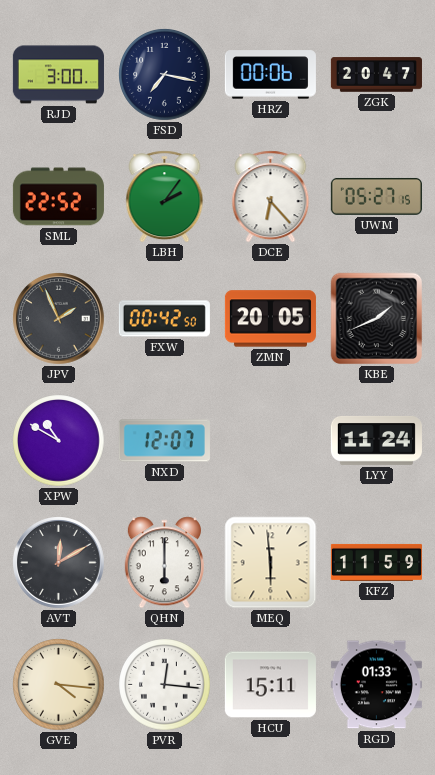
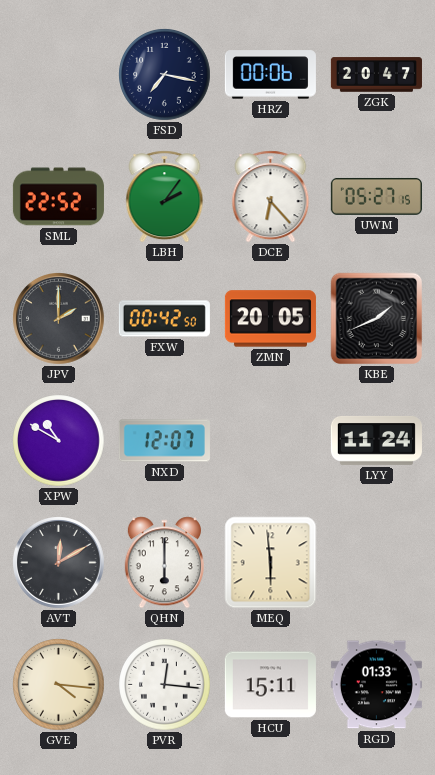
RJD: 3:00 -> none
JPV: 1:56 -> 2:00
KFZ: 11:59 -> none
